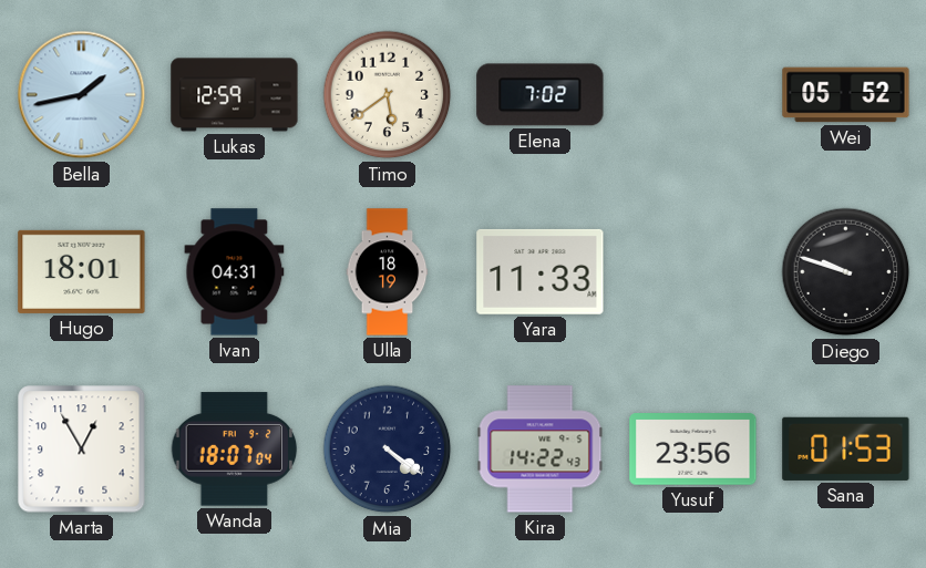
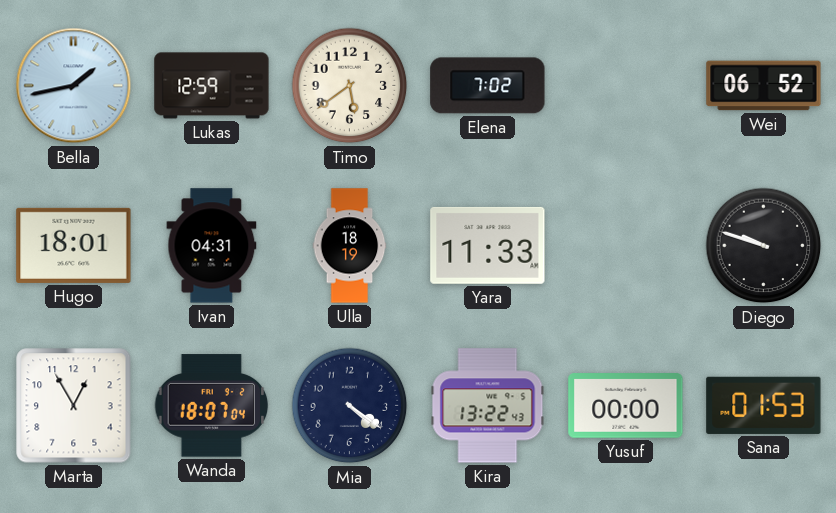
Wei: 05:52 -> 06:52
Kira: 14:22 -> 13:22
Yusuf: 23:56 -> 00:00
